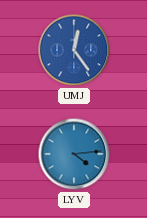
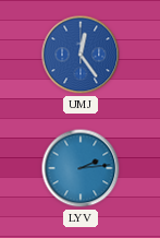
LYV: 4:14 -> 2:14
